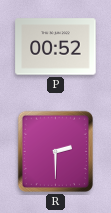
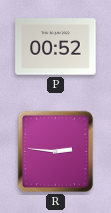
R: 2:30 -> 2:46
